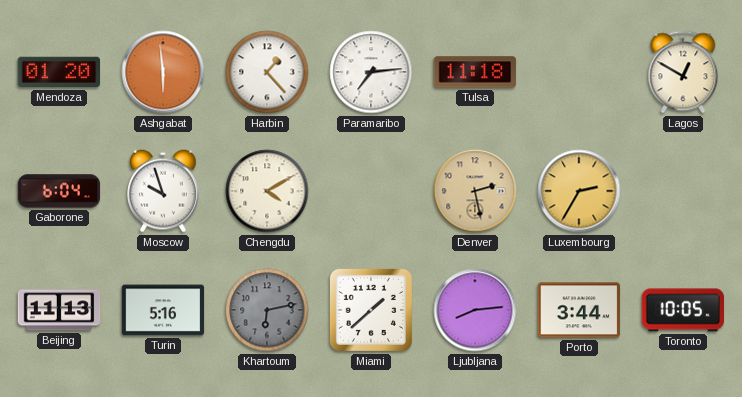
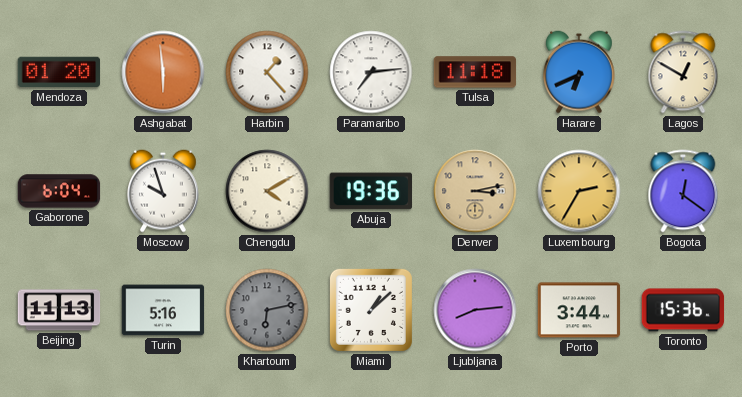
Harare: none -> 6:41
Abuja: none -> 19:36
Denver: 2:28 -> 3:13
Bogota: none -> 12:21
Miami: 1:38 -> 1:08
Toronto: 10:05 -> 15:36
